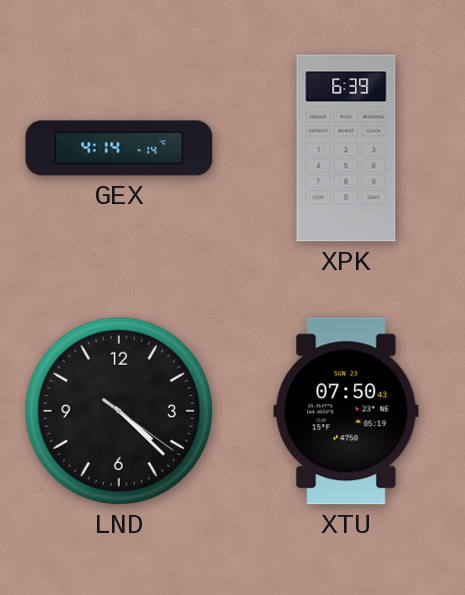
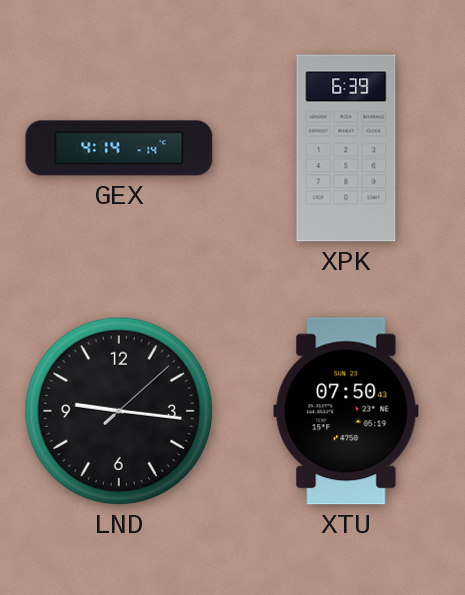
LND: 4:22 -> 9:16
